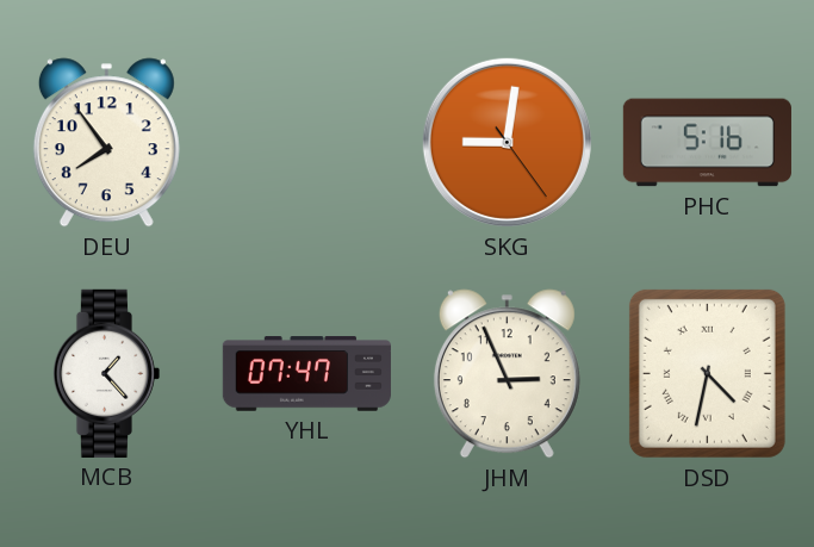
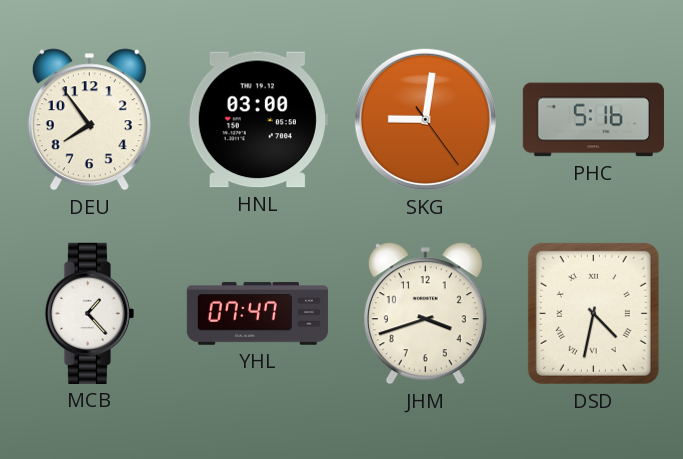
HNL: none -> 03:00
JHM: 2:56 -> 3:42
